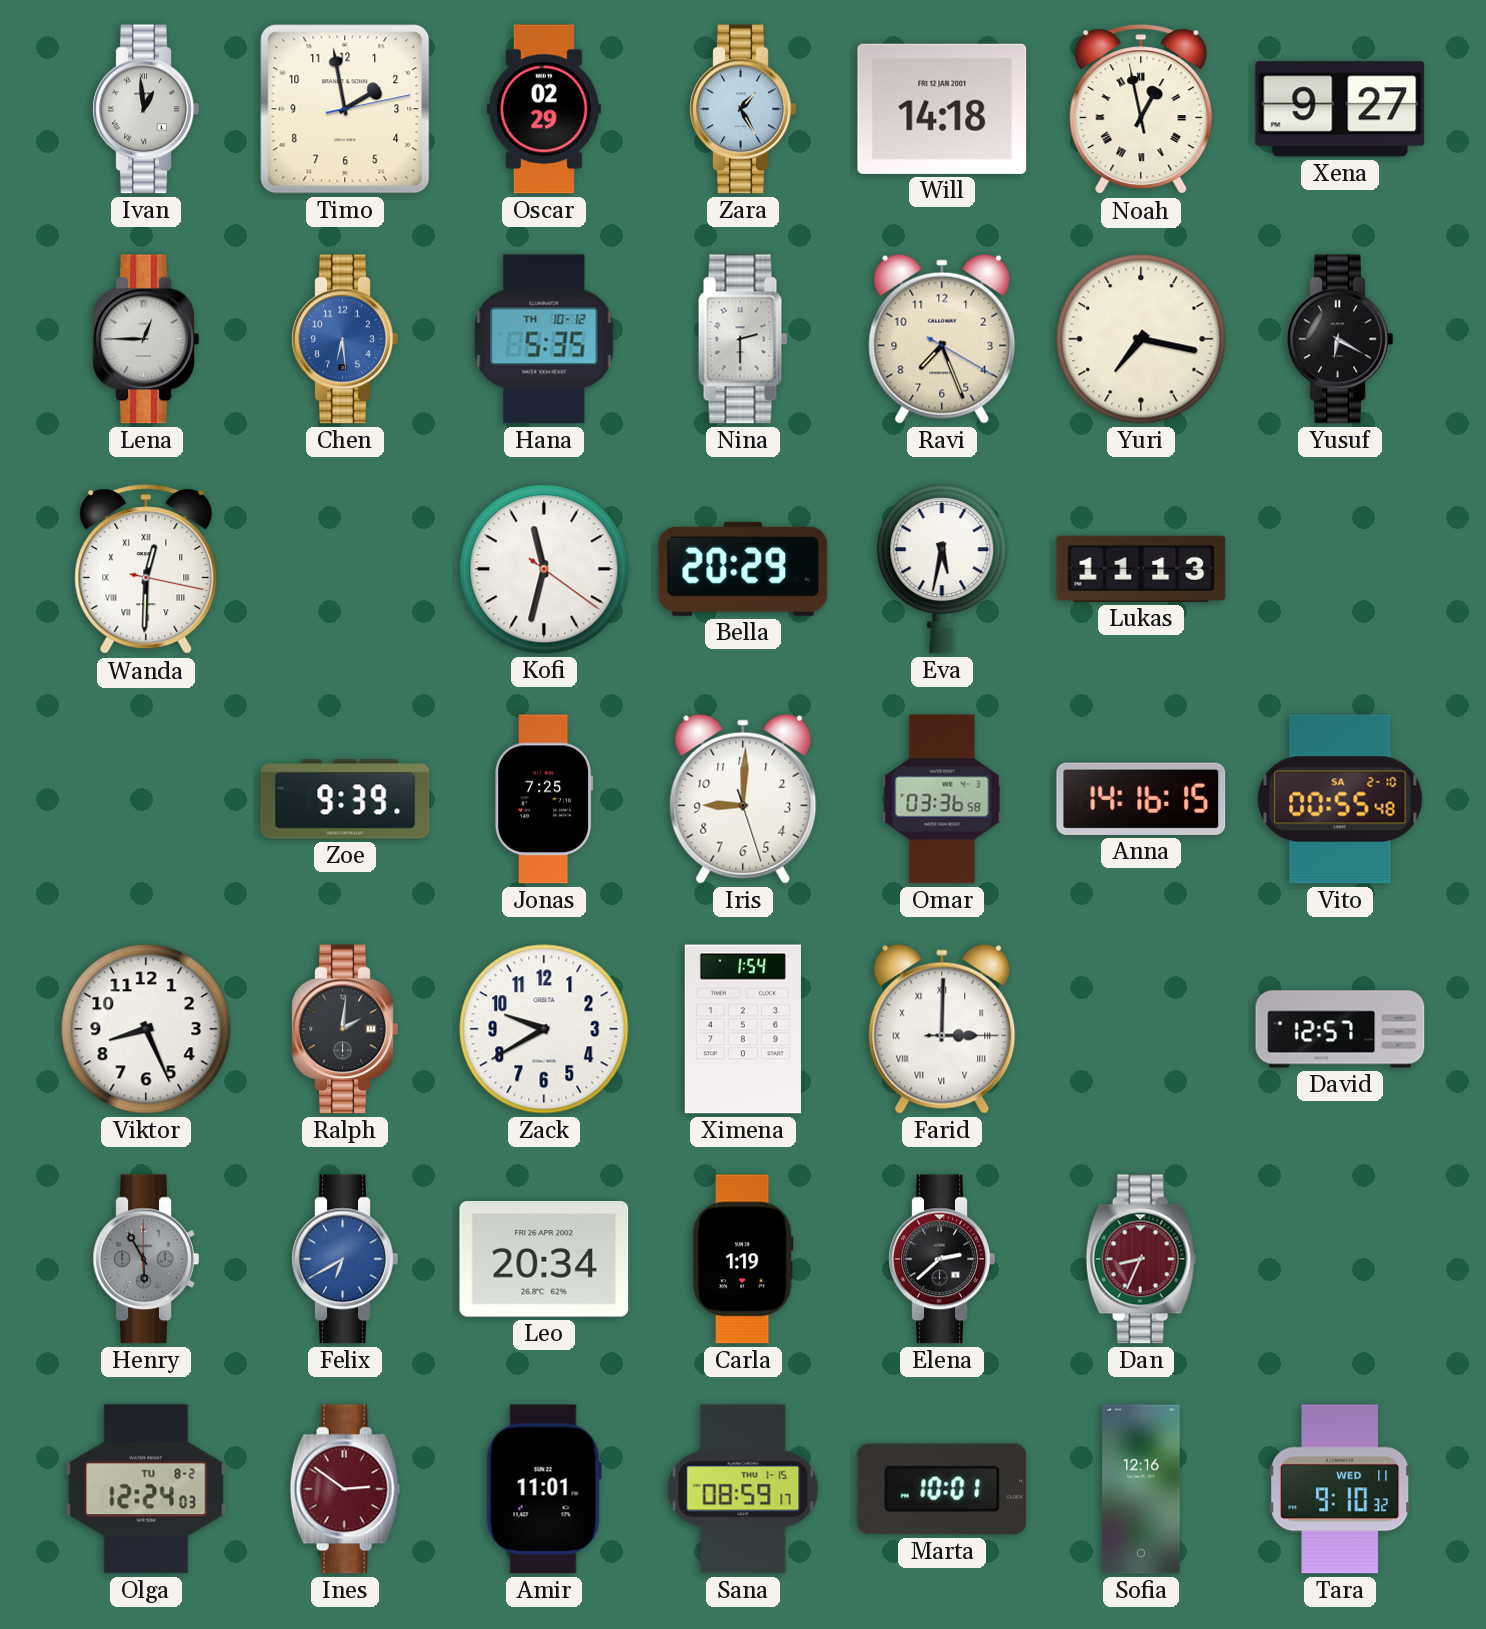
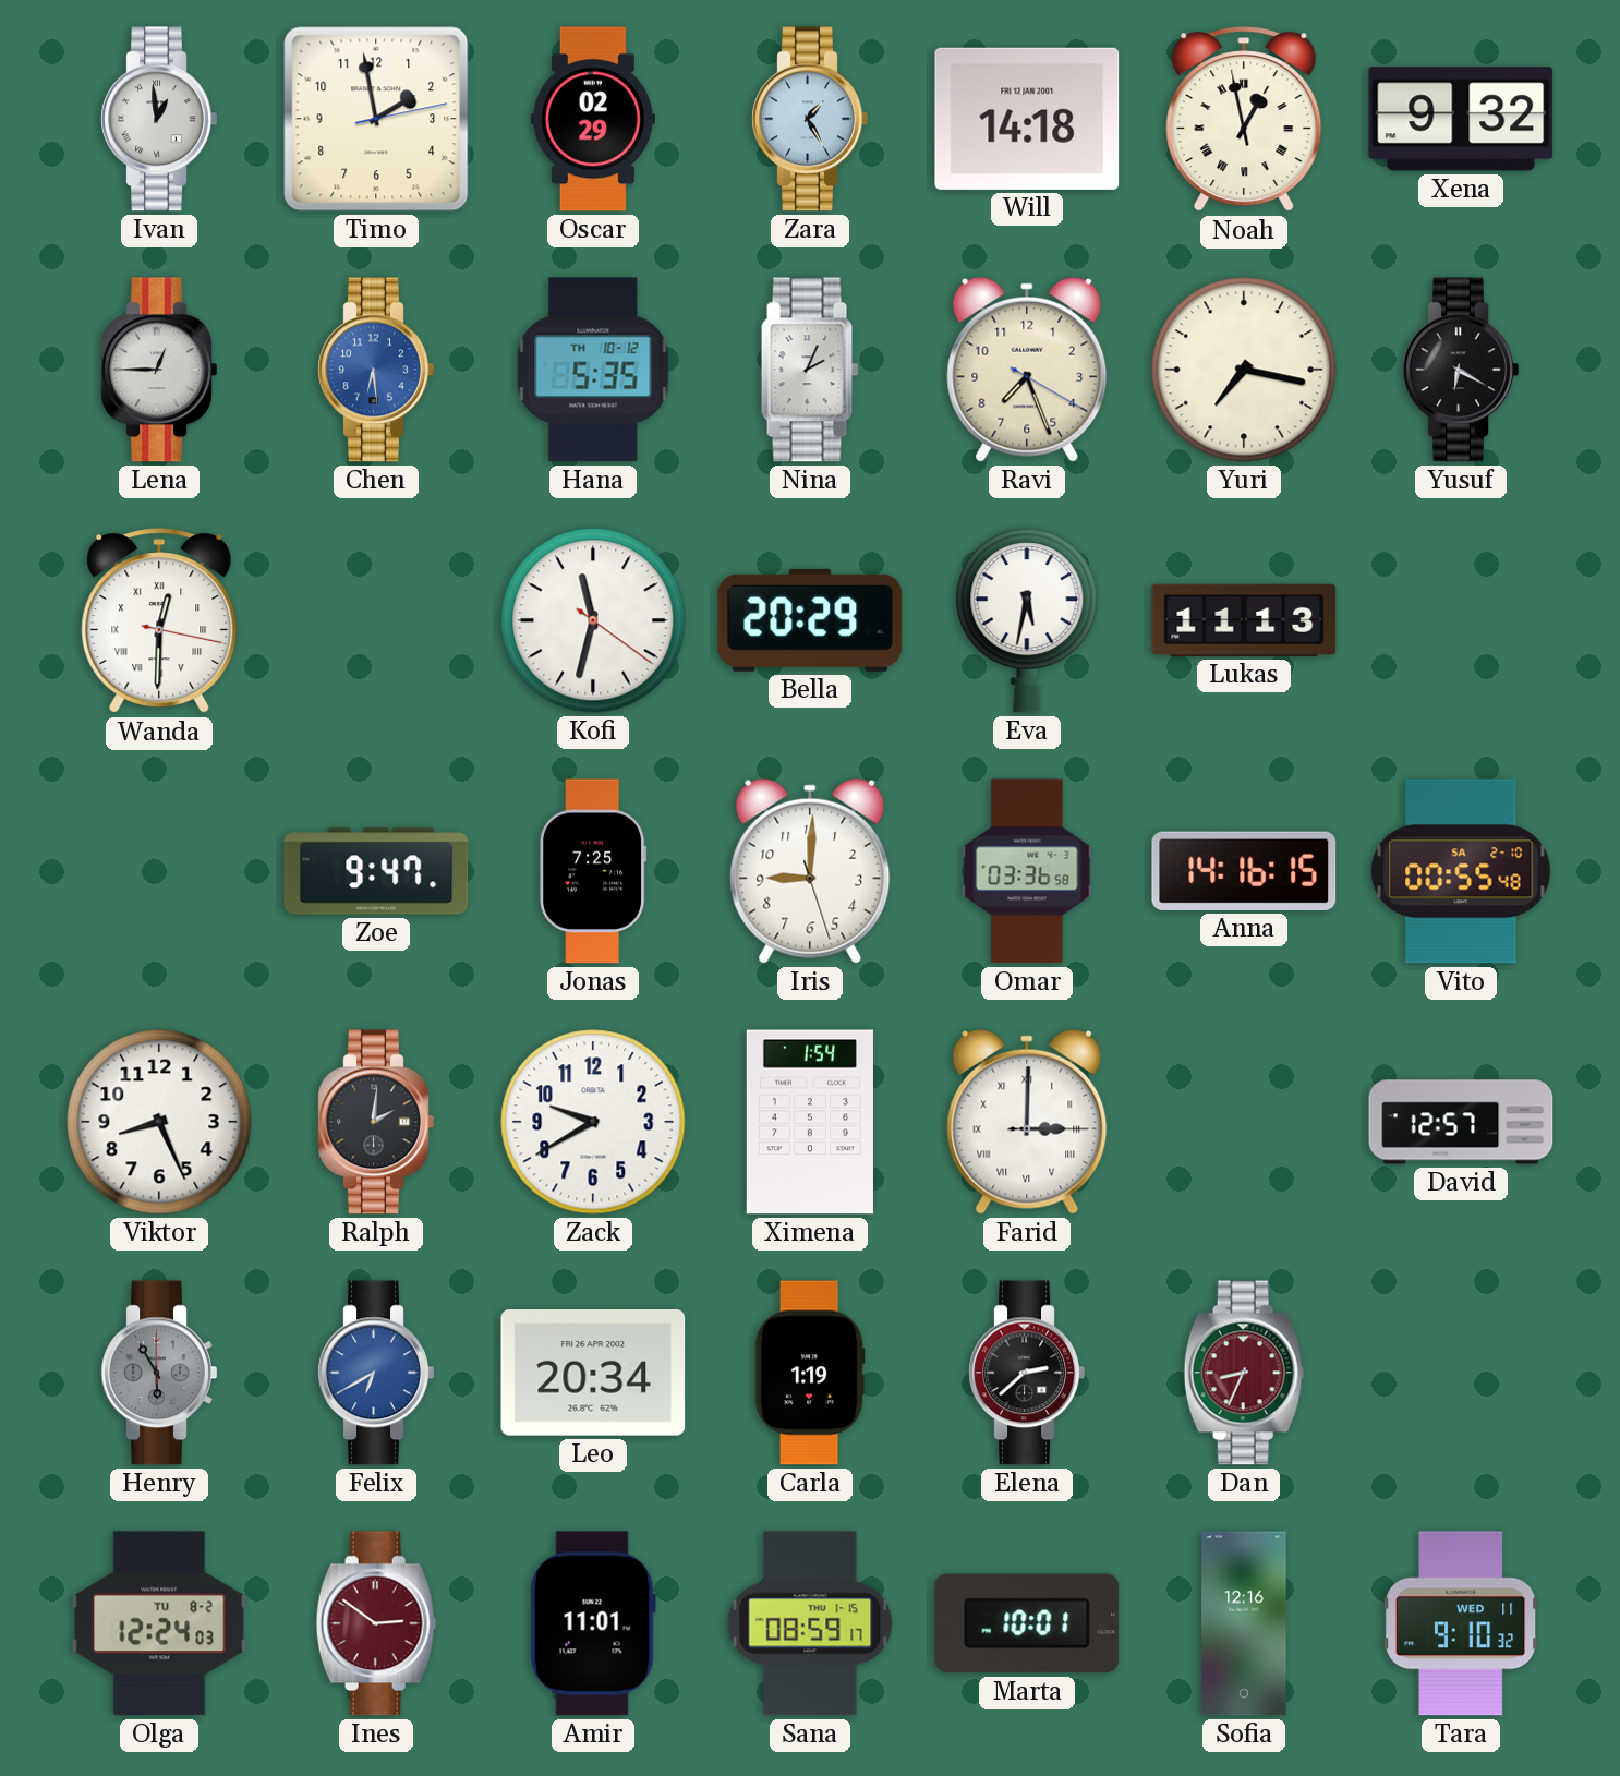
Xena: 9:27 -> 9:32
Nina: 2:30 -> 2:04
Zoe: 9:39 -> 9:47
